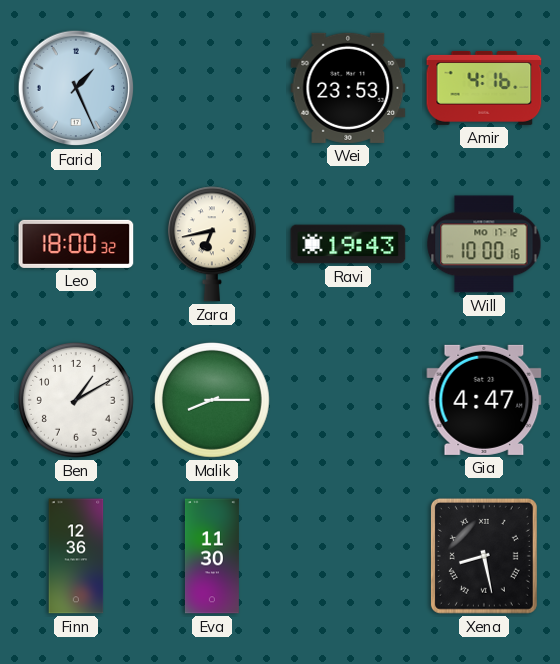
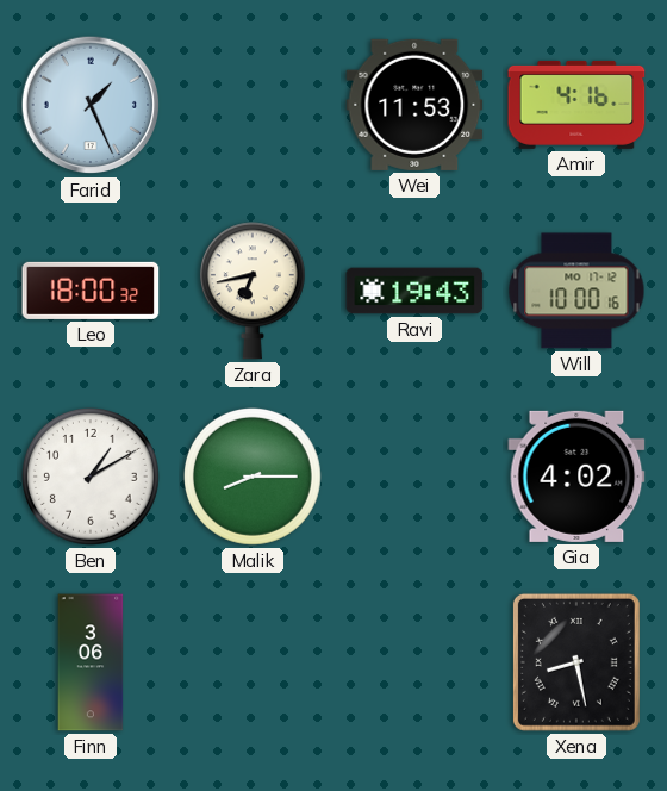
Wei: 23:53 -> 11:53
Gia: 4:47 -> 4:02
Finn: 12:36 -> 3:06
Eva: 11:30 -> none
